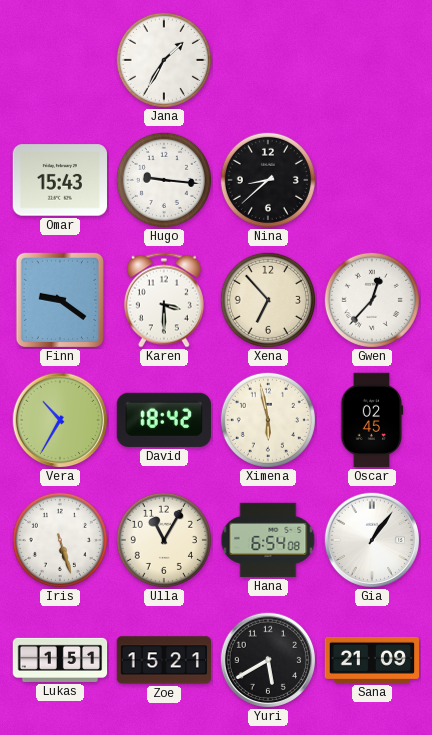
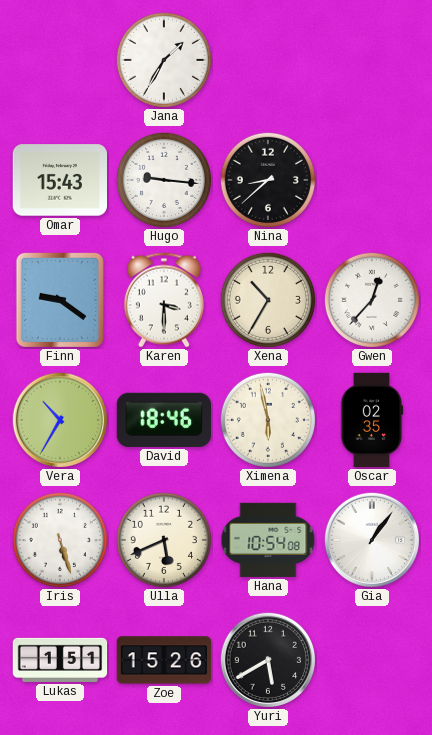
Xena: 6:53 -> 10:35
David: 18:42 -> 18:46
Oscar: 02:45 -> 02:35
Ulla: 11:05 -> 5:41
Hana: 6:54 -> 10:54
Zoe: 15:21 -> 15:26
Sana: 21:09 -> none
